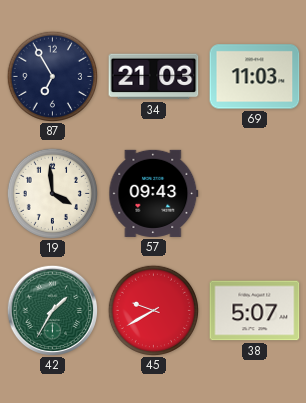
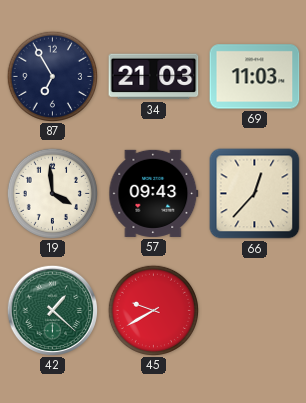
66: none -> 12:37
42: 1:35 -> 1:22
38: 5:07 -> none
